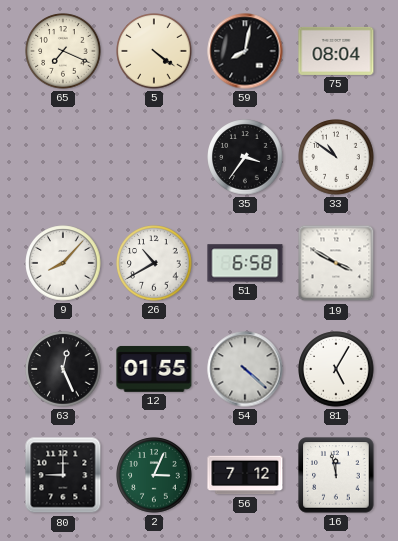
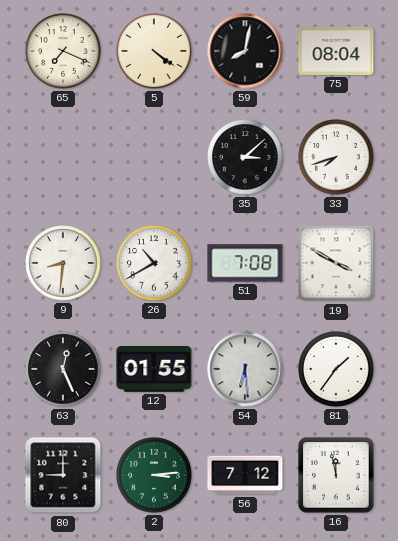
35: 3:36 -> 3:08
33: 10:51 -> 7:42
9: 8:07 -> 8:31
51: 6:58 -> 7:08
54: 4:22 -> 6:29
81: 5:05 -> 1:36
2: 3:04 -> 3:14
